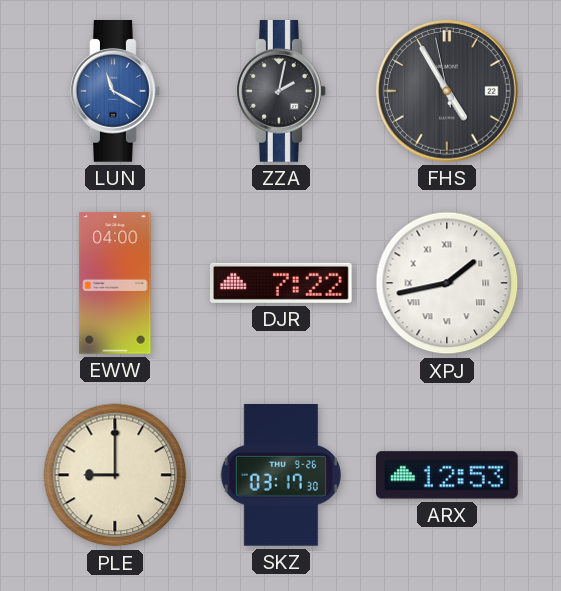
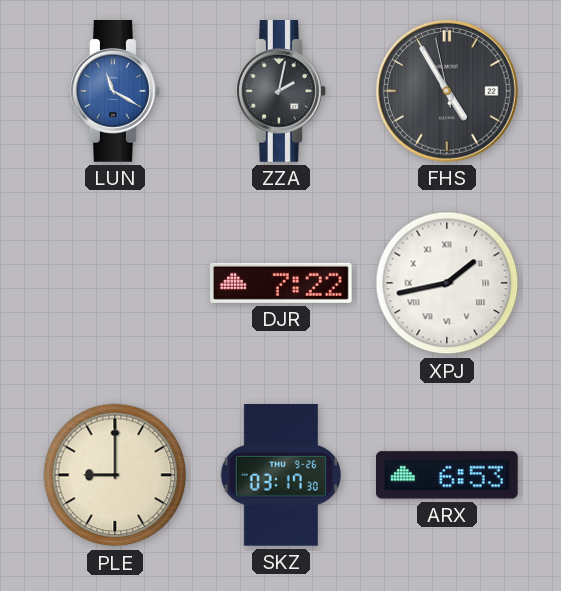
EWW: 04:00 -> none
ARX: 12:53 -> 6:53
